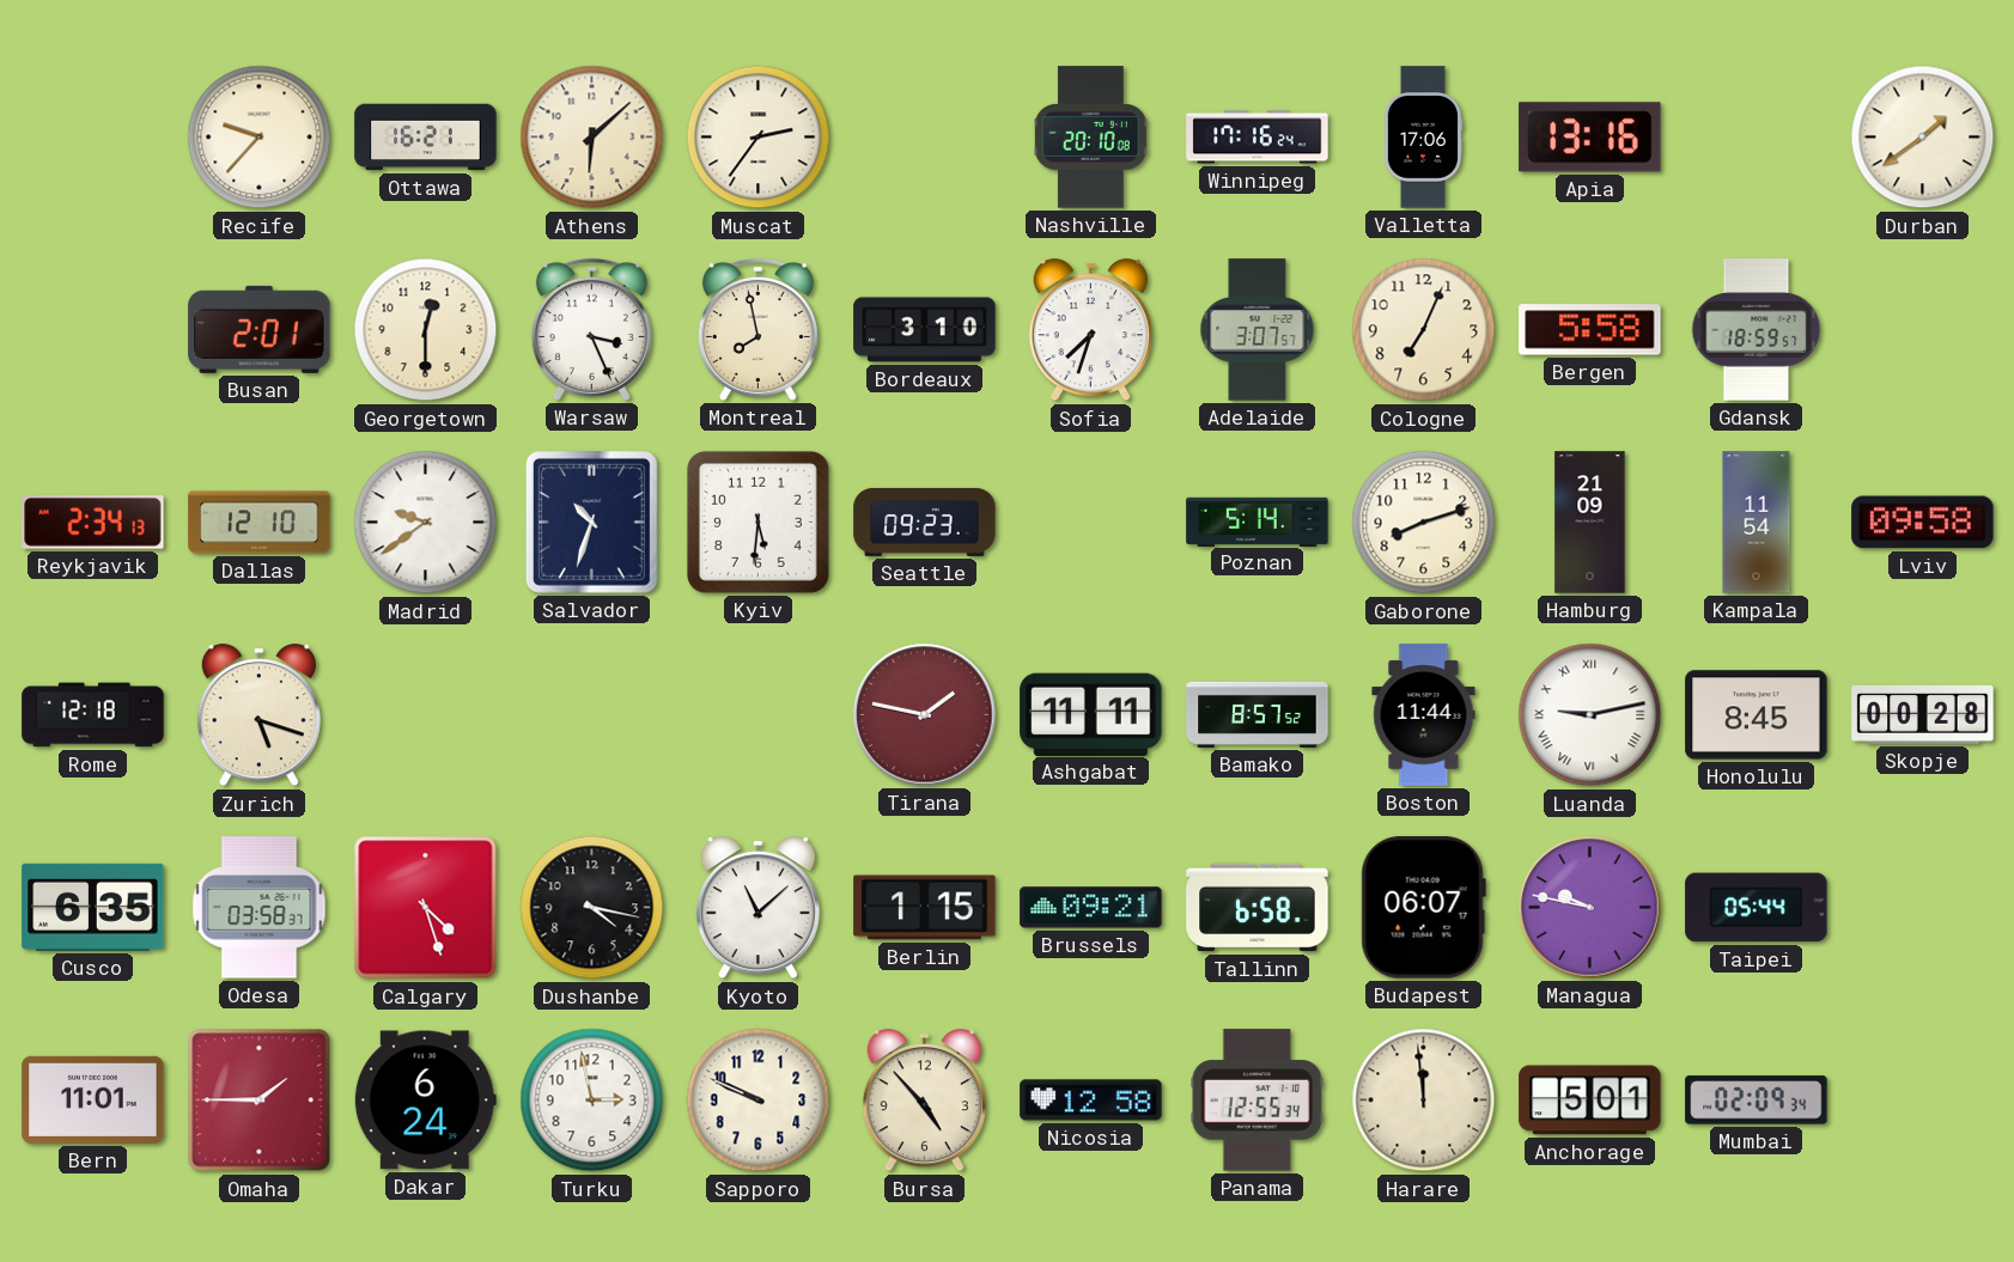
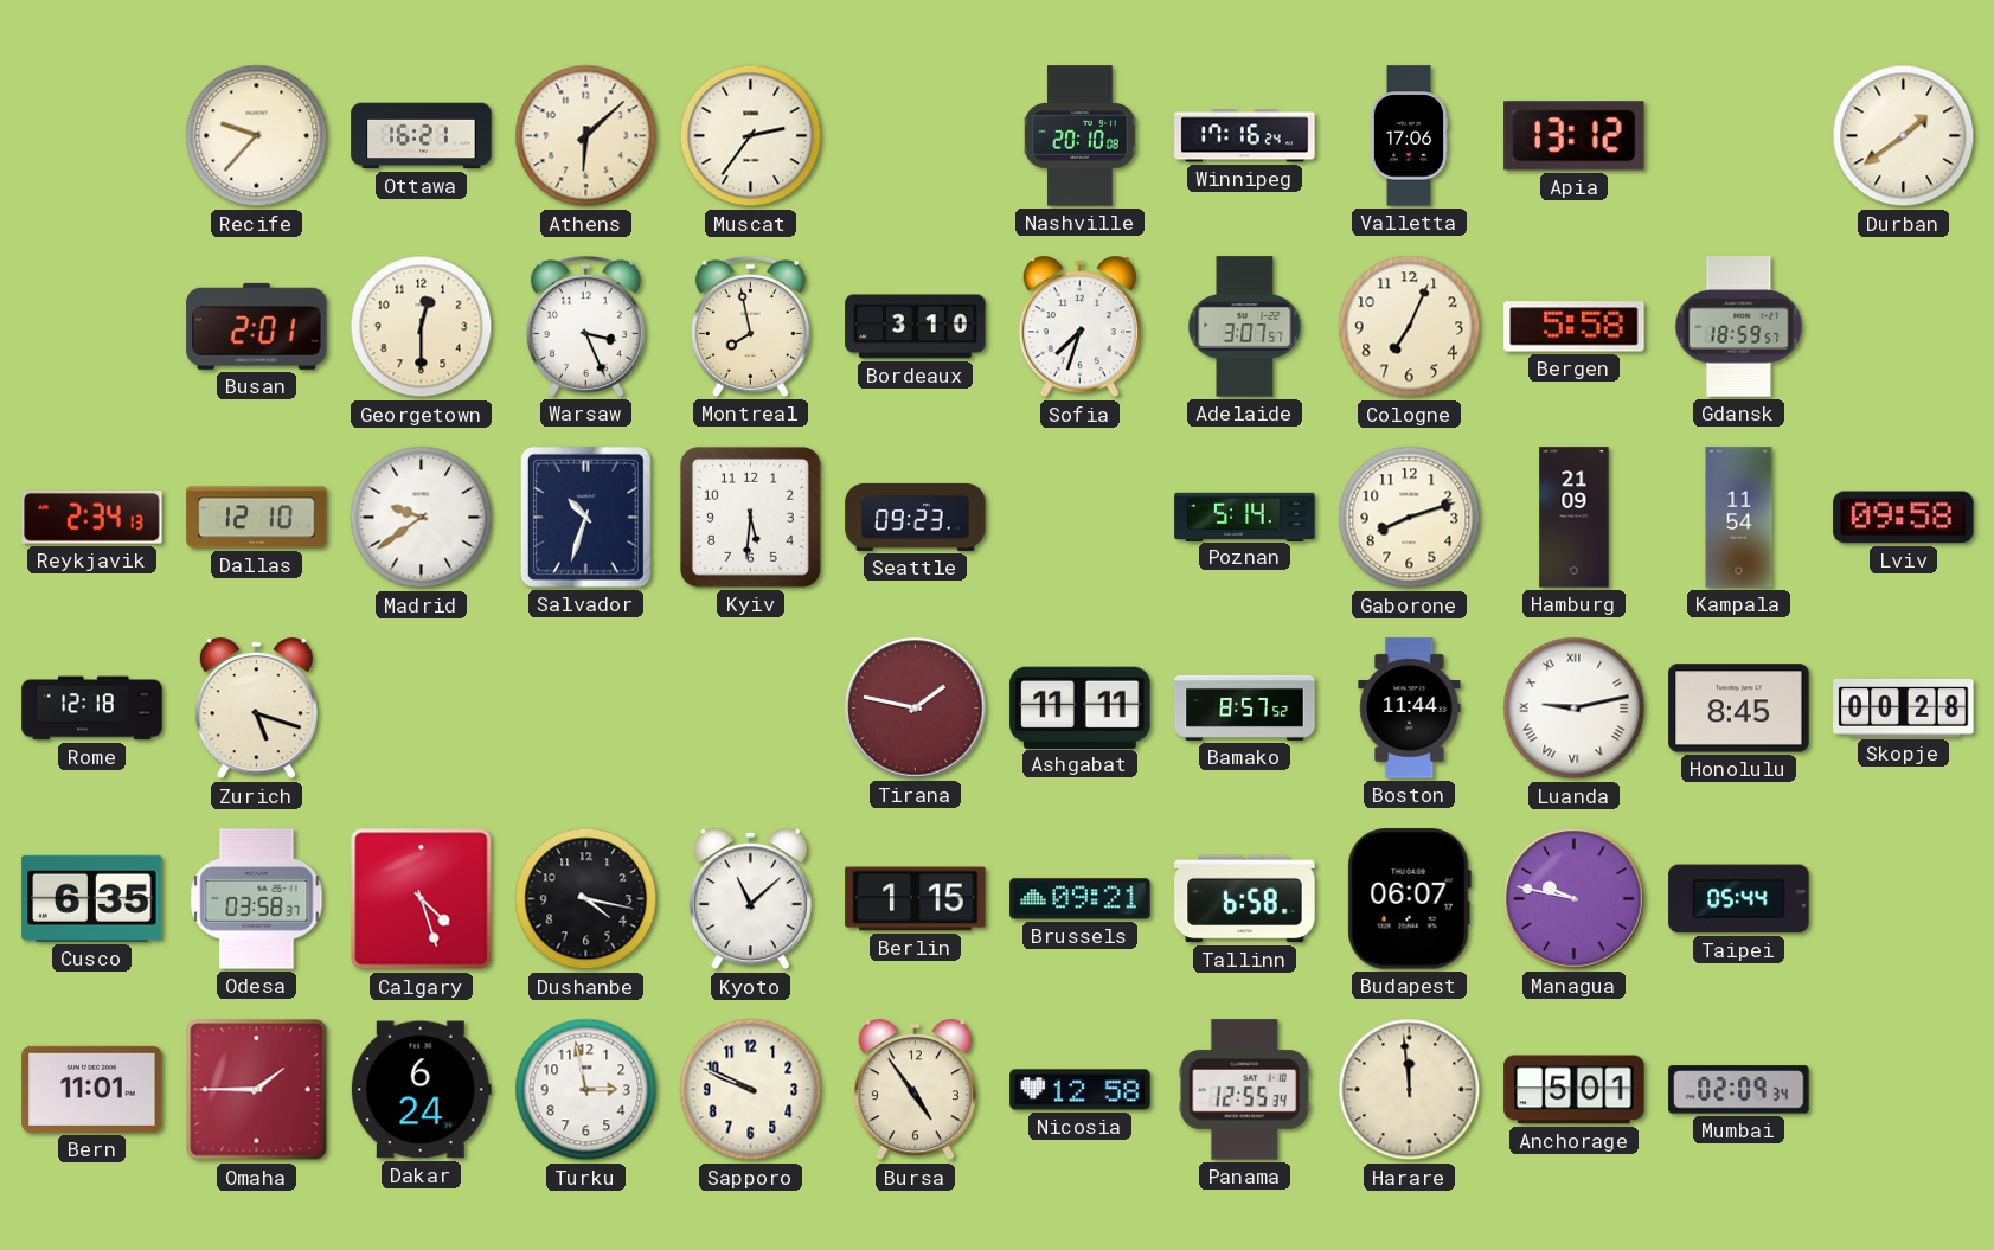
Apia: 13:16 -> 13:12
Bursa: 4:53 -> 4:54
